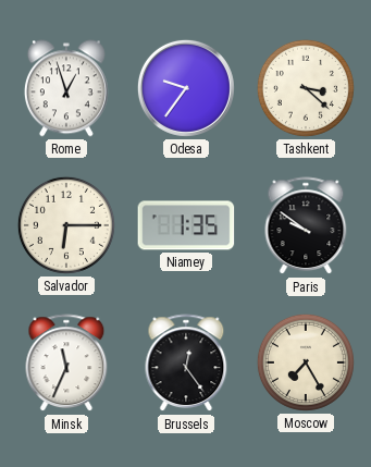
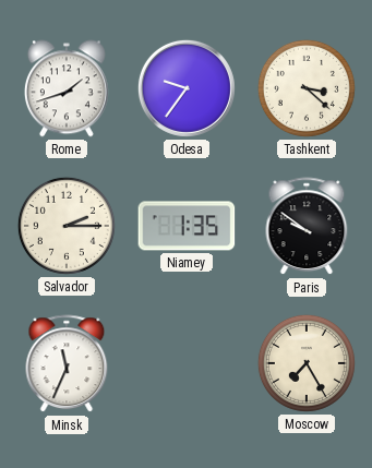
Rome: 12:57 -> 1:42
Salvador: 6:15 -> 2:15
Brussels: 12:24 -> none
